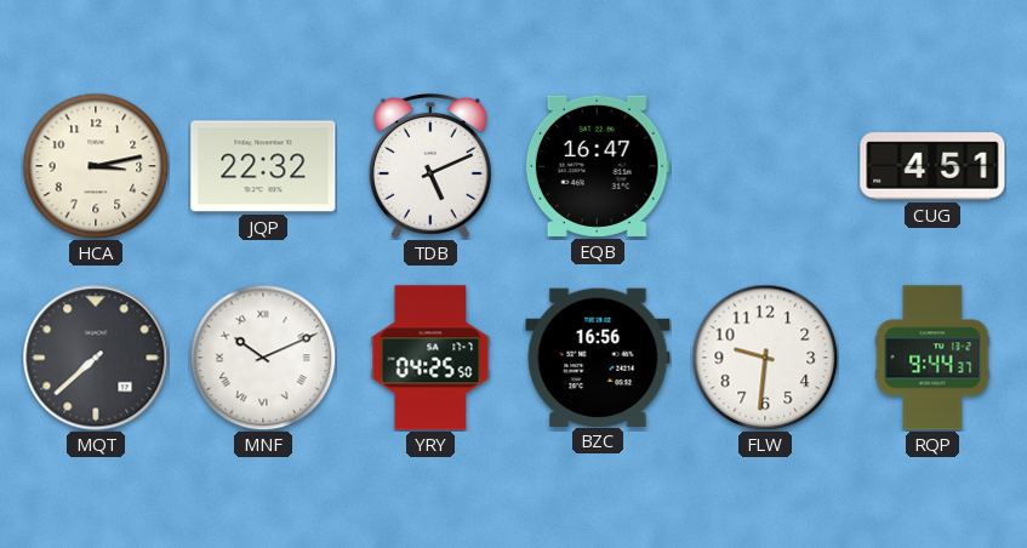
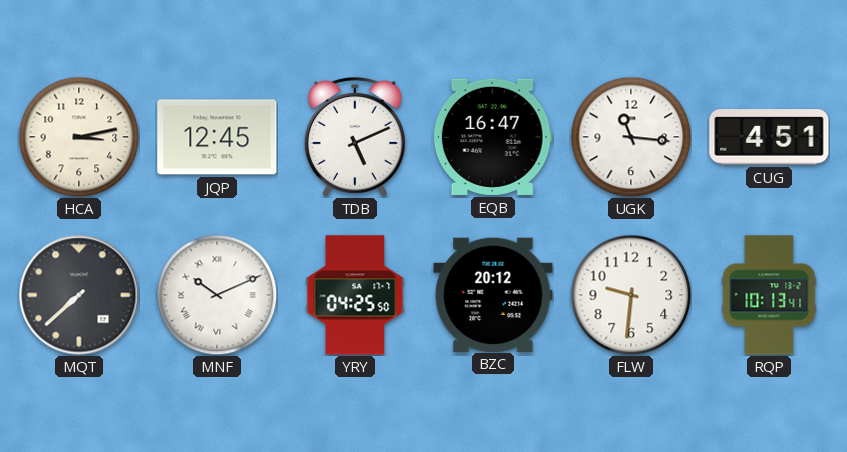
JQP: 22:32 -> 12:45
UGK: none -> 11:16
BZC: 16:56 -> 20:12
RQP: 9:44 -> 10:13
